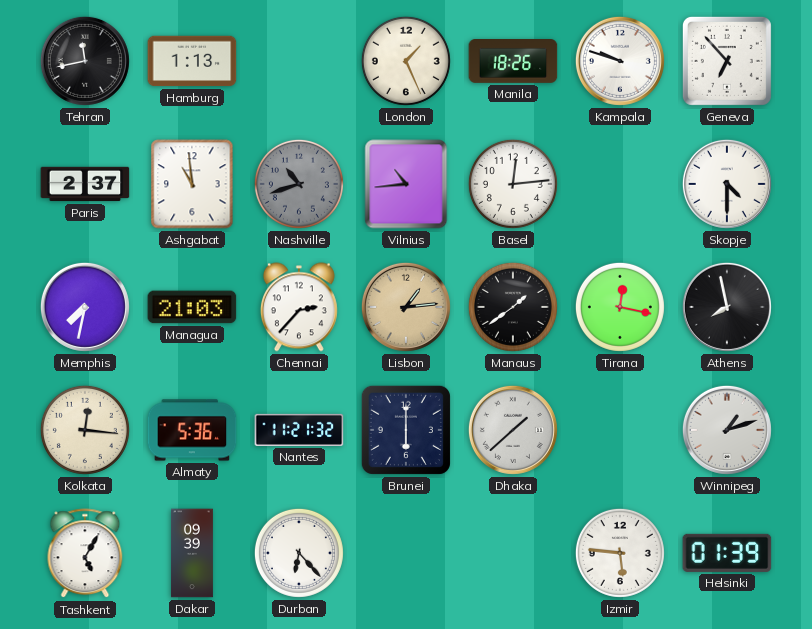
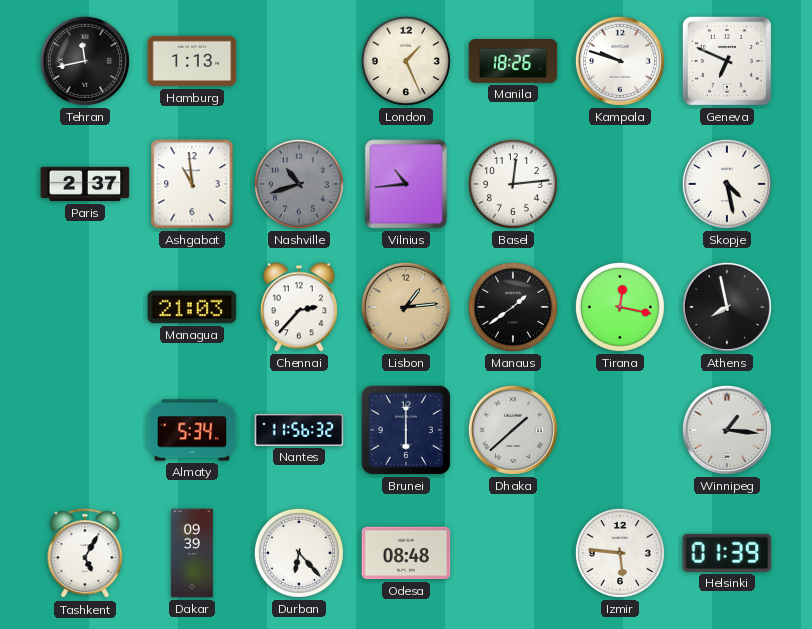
Geneva: 6:53 -> 6:49
Skopje: 4:30 -> 4:28
Memphis: 7:32 -> none
Kolkata: 12:16 -> none
Almaty: 5:36 -> 5:34
Nantes: 11:21 -> 11:56
Winnipeg: 1:12 -> 1:16
Odesa: none -> 08:48
